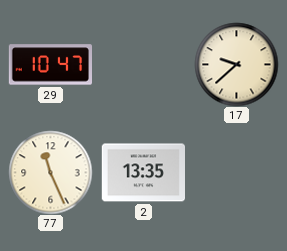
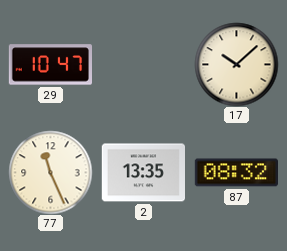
17: 9:38 -> 10:08
87: none -> 08:32
